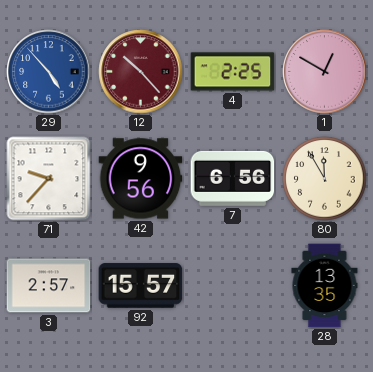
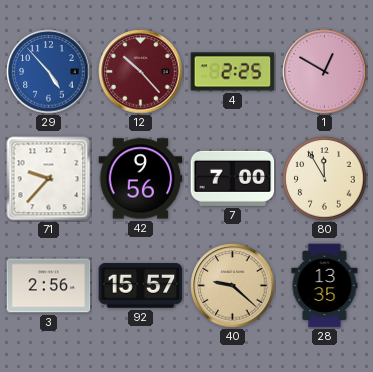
7: 6:56 -> 7:00
3: 2:57 -> 2:56
40: none -> 9:22
